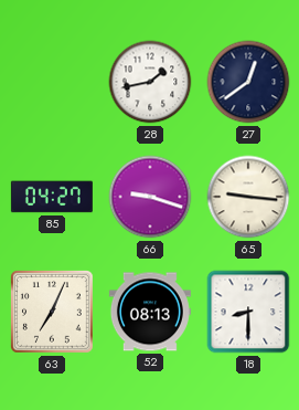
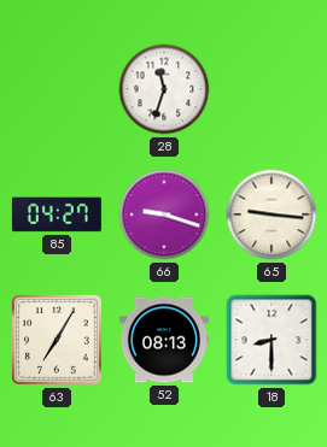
28: 1:43 -> 11:33
27: 12:39 -> none
63: 7:04 -> 7:05
